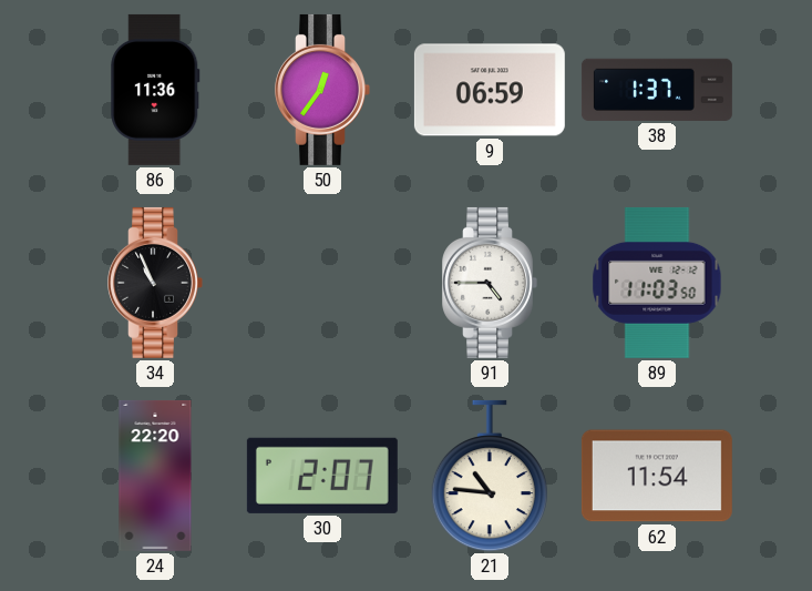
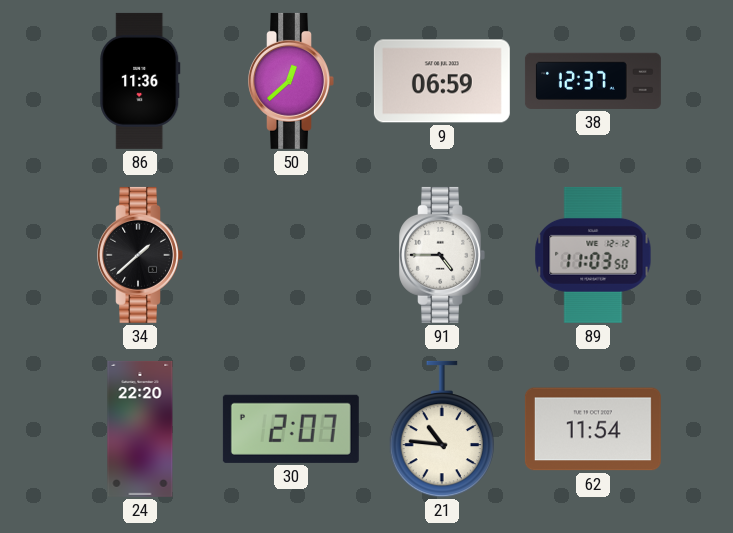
50: 12:36 -> 12:38
38: 1:37 -> 12:37
34: 10:56 -> 1:38
